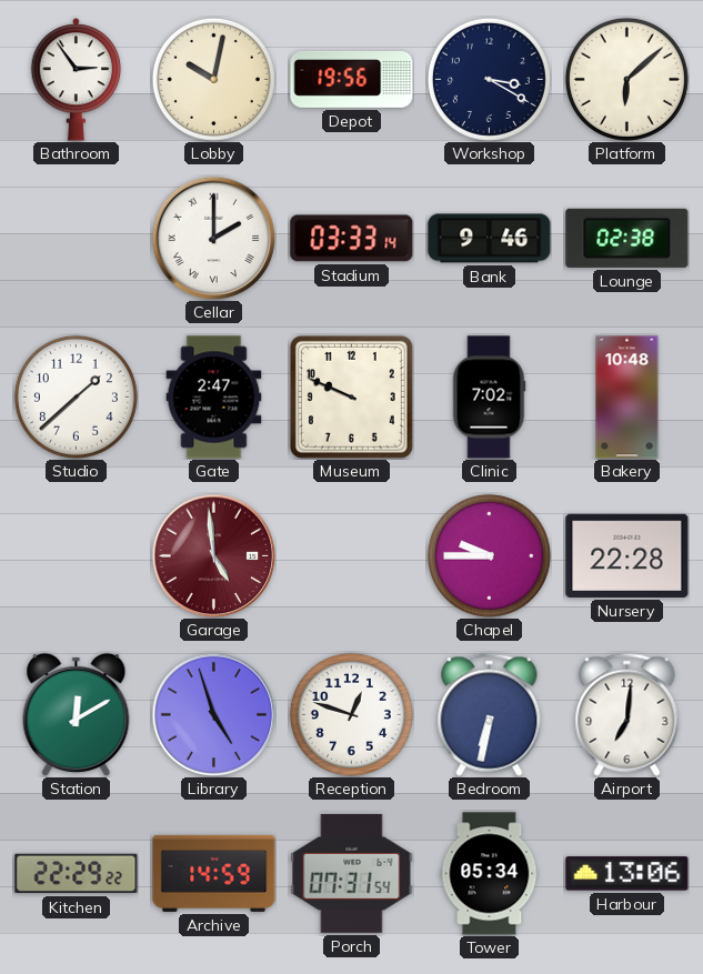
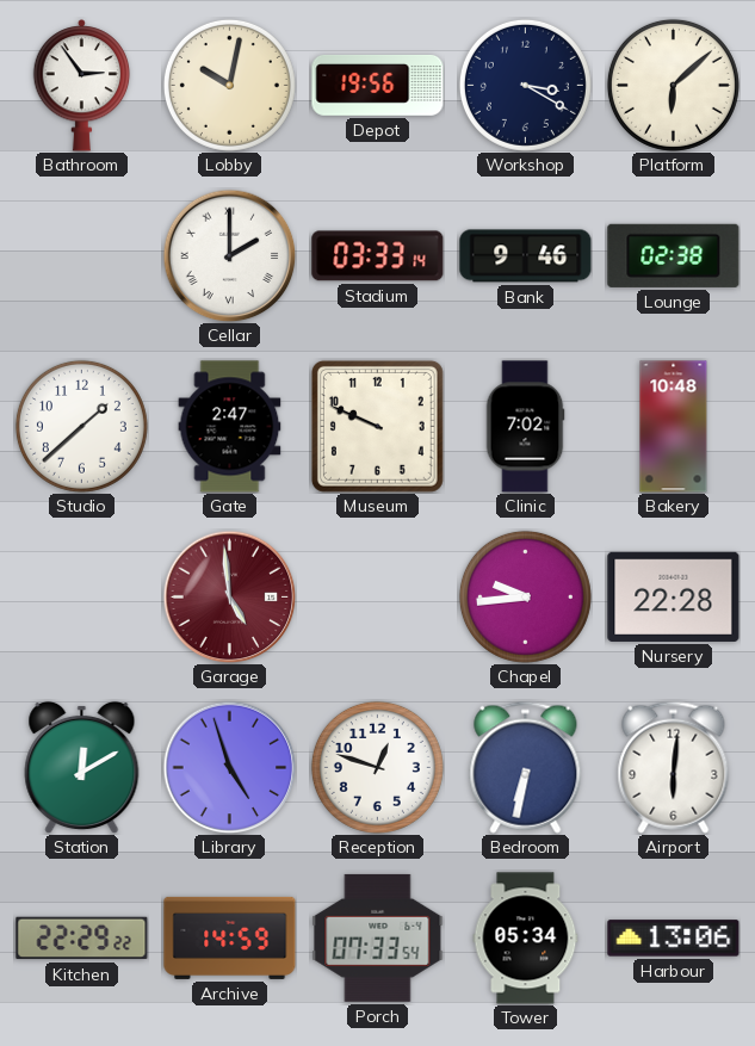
Chapel: 9:45 -> 9:44
Airport: 7:01 -> 6:01
Porch: 07:31 -> 07:33
